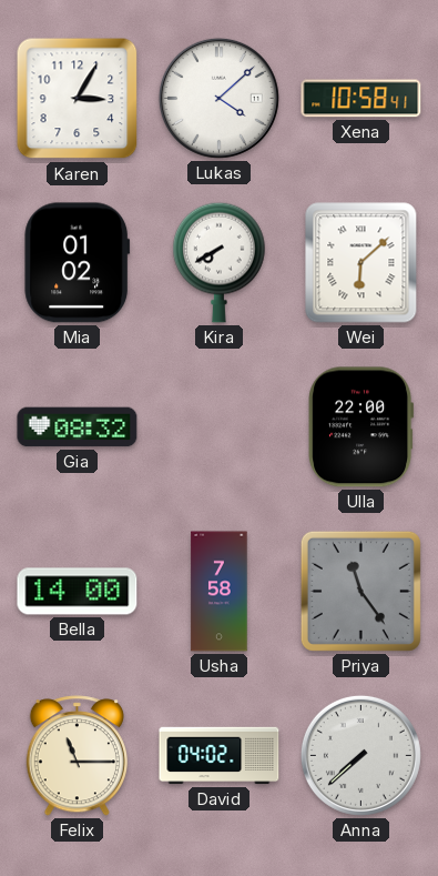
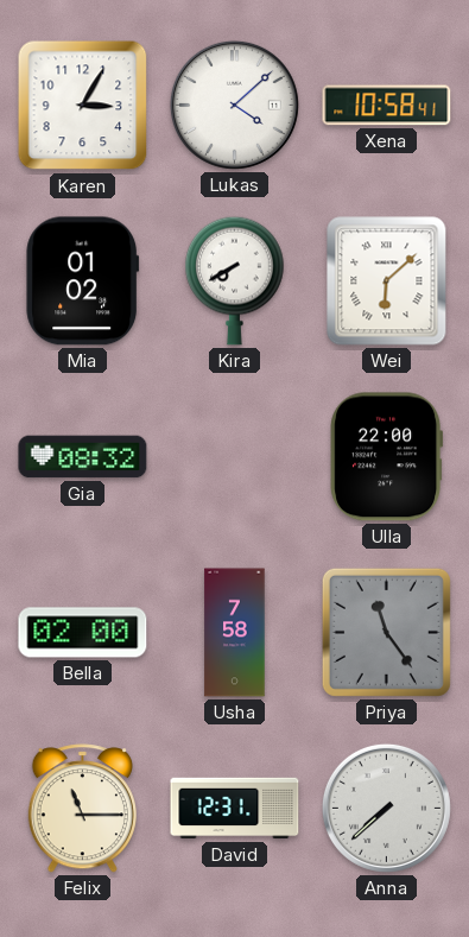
Bella: 14:00 -> 02:00
David: 04:02 -> 12:31
